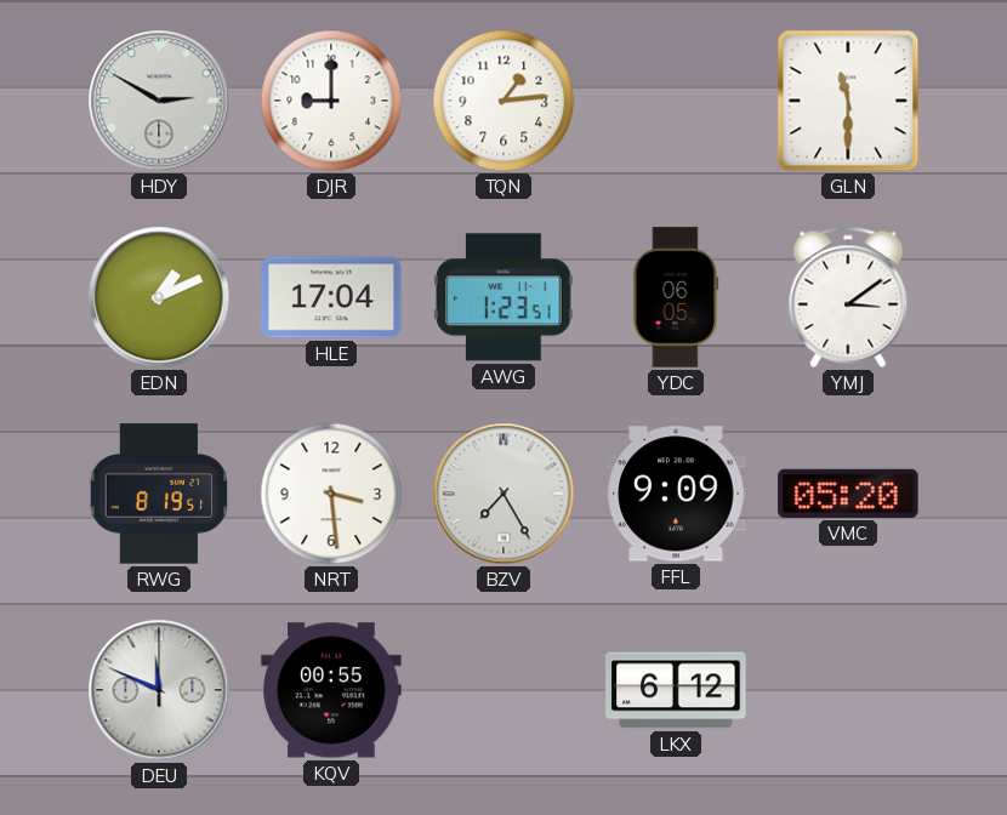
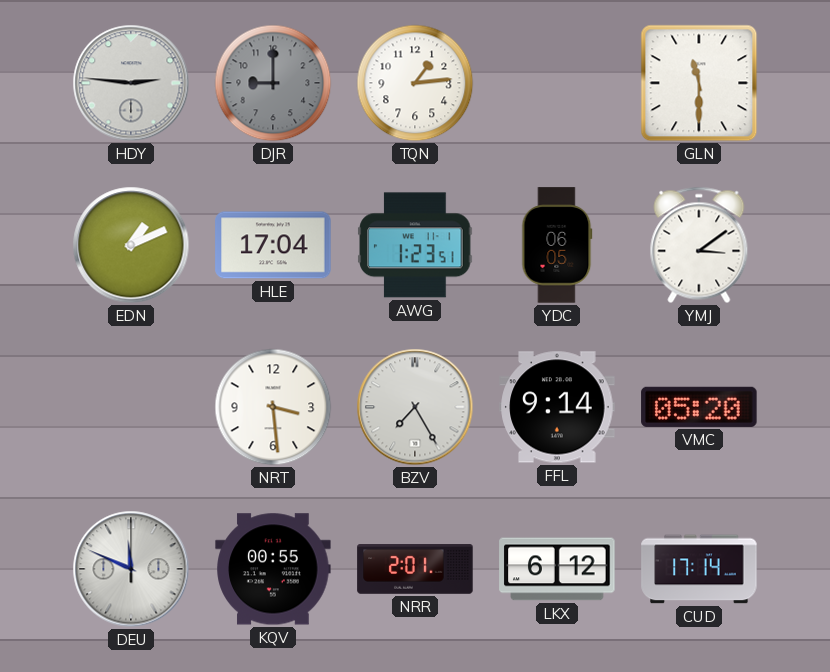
HDY: 2:50 -> 2:46
DJR dial: white -> grey
RWG: 8:19 -> none
FFL: 9:09 -> 9:14
NRR: none -> 2:01
CUD: none -> 17:14
